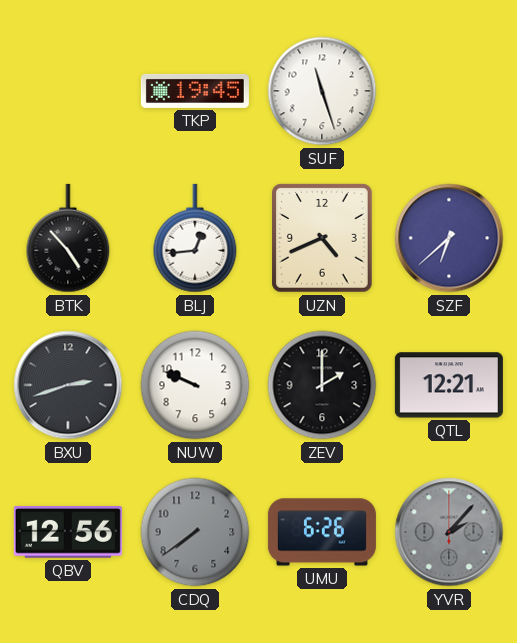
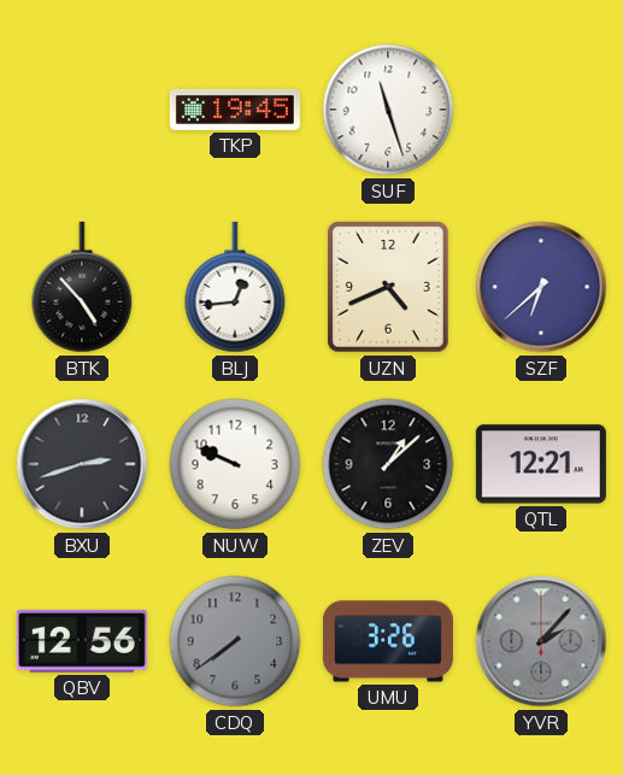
ZEV: 2:00 -> 1:08
UMU: 6:26 -> 3:26
